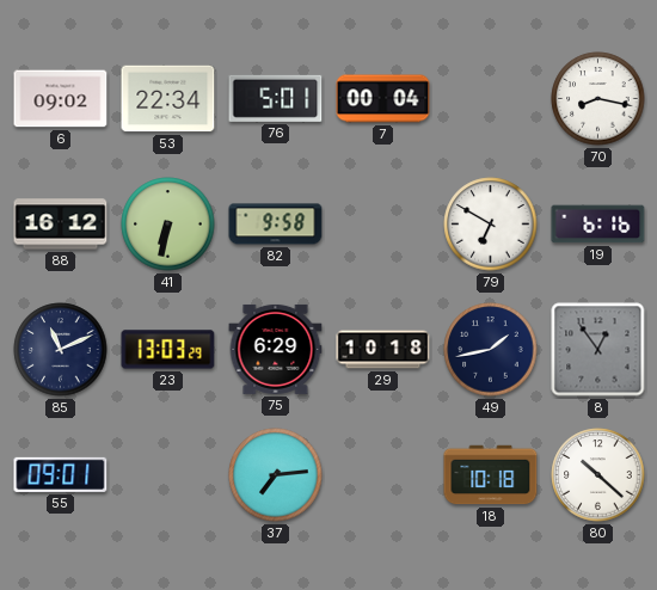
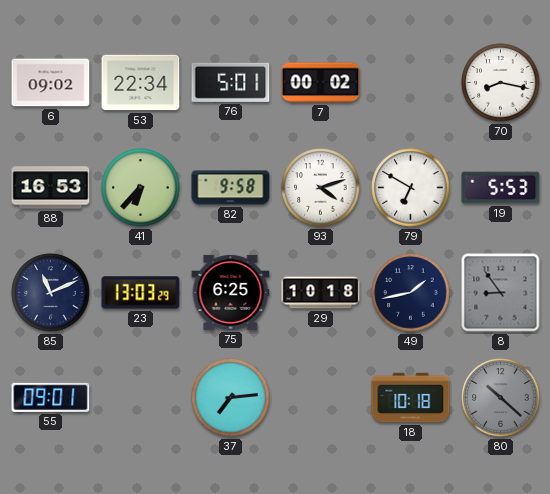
7: 00:04 -> 00:02
88: 16:12 -> 16:53
41: 6:32 -> 6:37
93: none -> 4:12
19: 6:16 -> 5:53
75: 6:29 -> 6:25
8: 12:54 -> 8:54
80 dial: white -> grey
